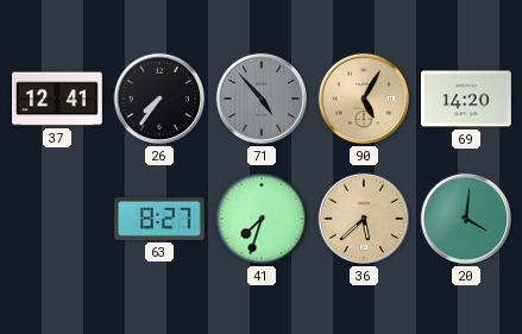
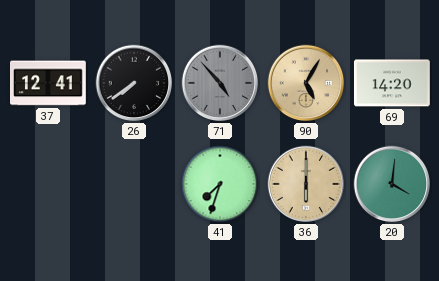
26: 7:36 -> 7:39
63: 8:27 -> none
36: 5:38 -> 6:00
